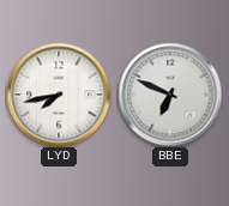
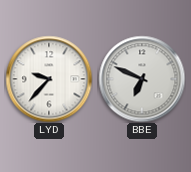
LYD: 7:43 -> 9:37
